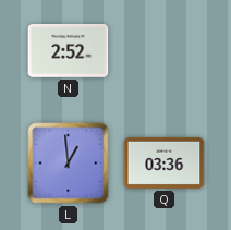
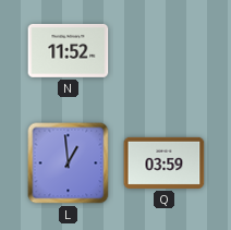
N: 2:52 -> 11:52
Q: 03:36 -> 03:59
